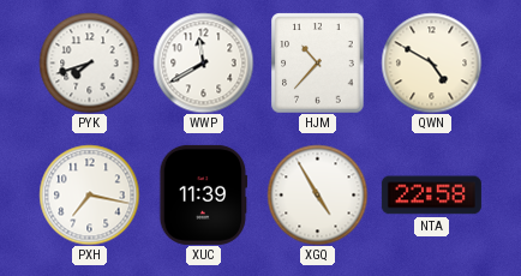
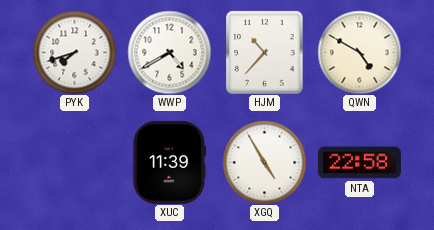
WWP: 11:40 -> 4:40
PXH: 7:17 -> none
